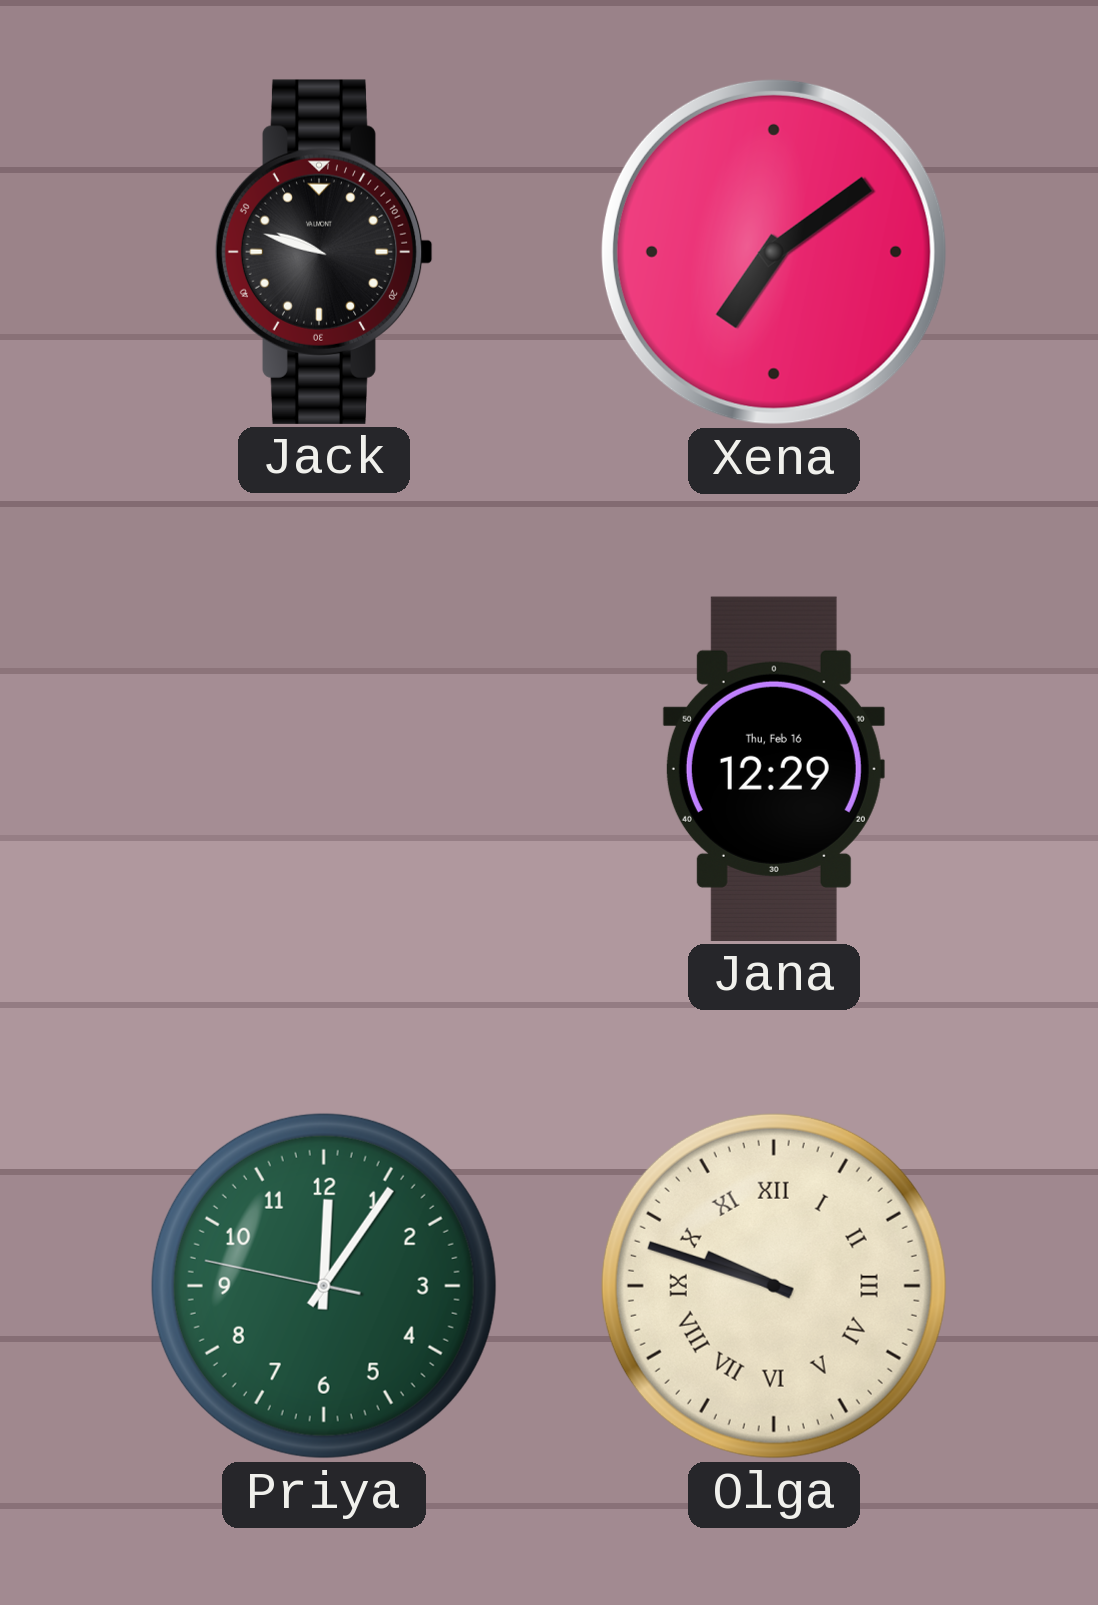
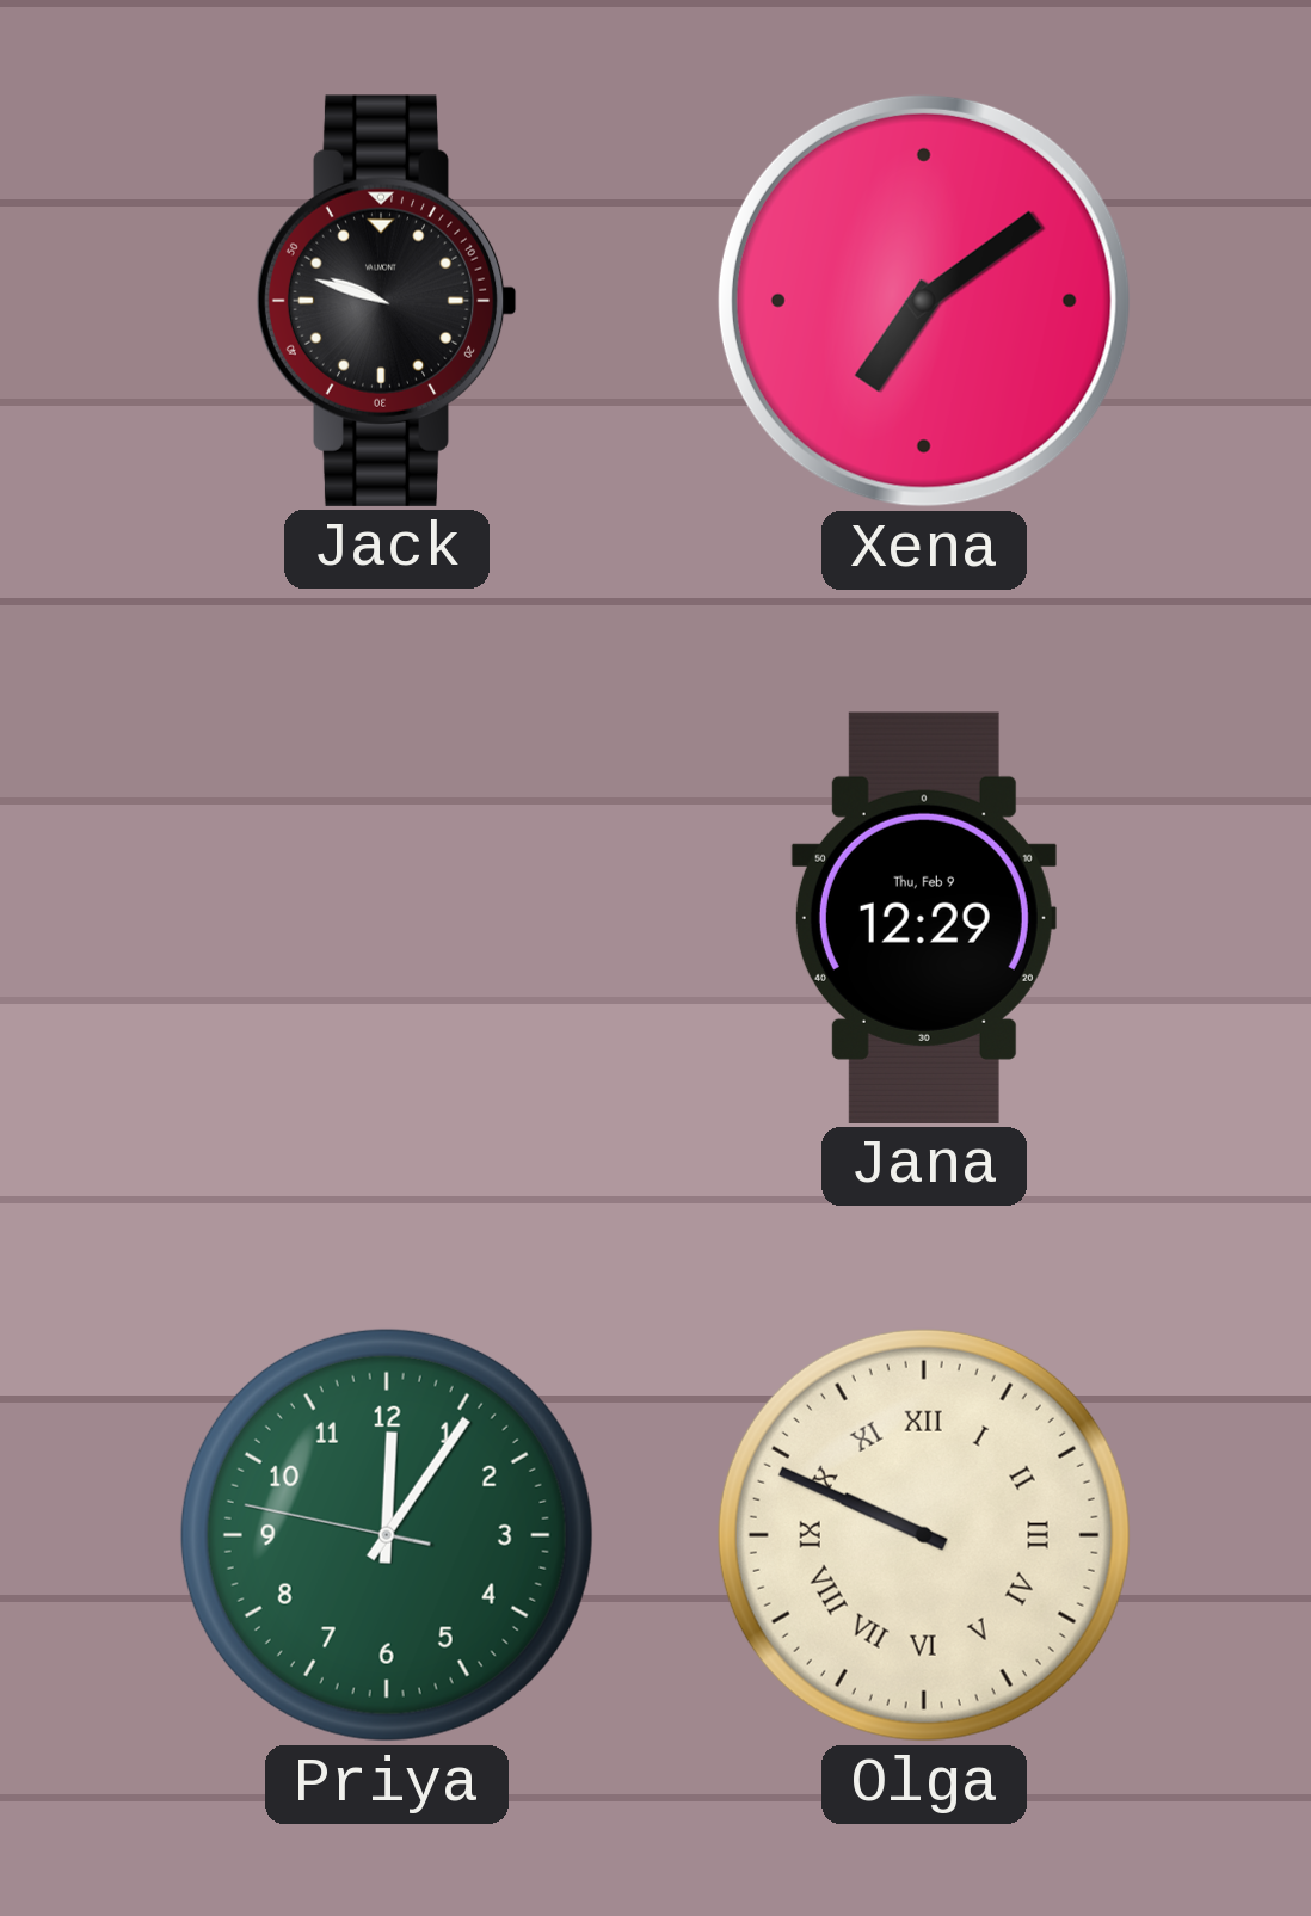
Jana date: Thu, Feb 16 -> Thu, Feb 9
Olga: 9:48 -> 9:49
